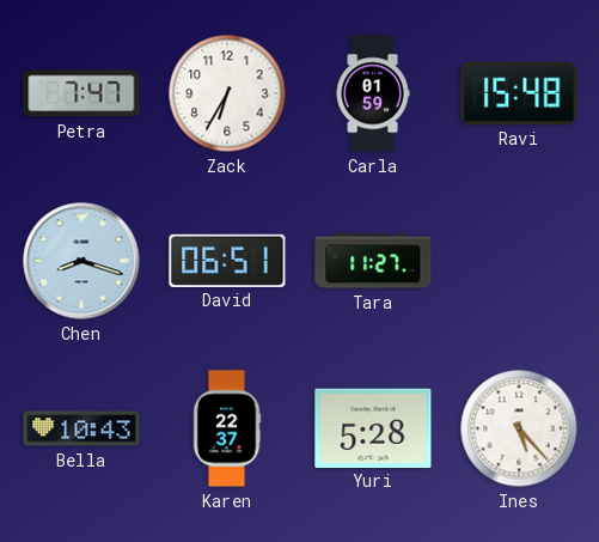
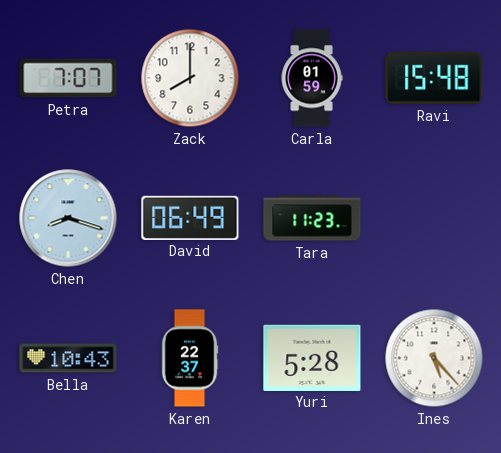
Petra: 7:47 -> 7:07
Zack: 6:35 -> 8:00
David: 06:51 -> 06:49
Tara: 11:27 -> 11:23
